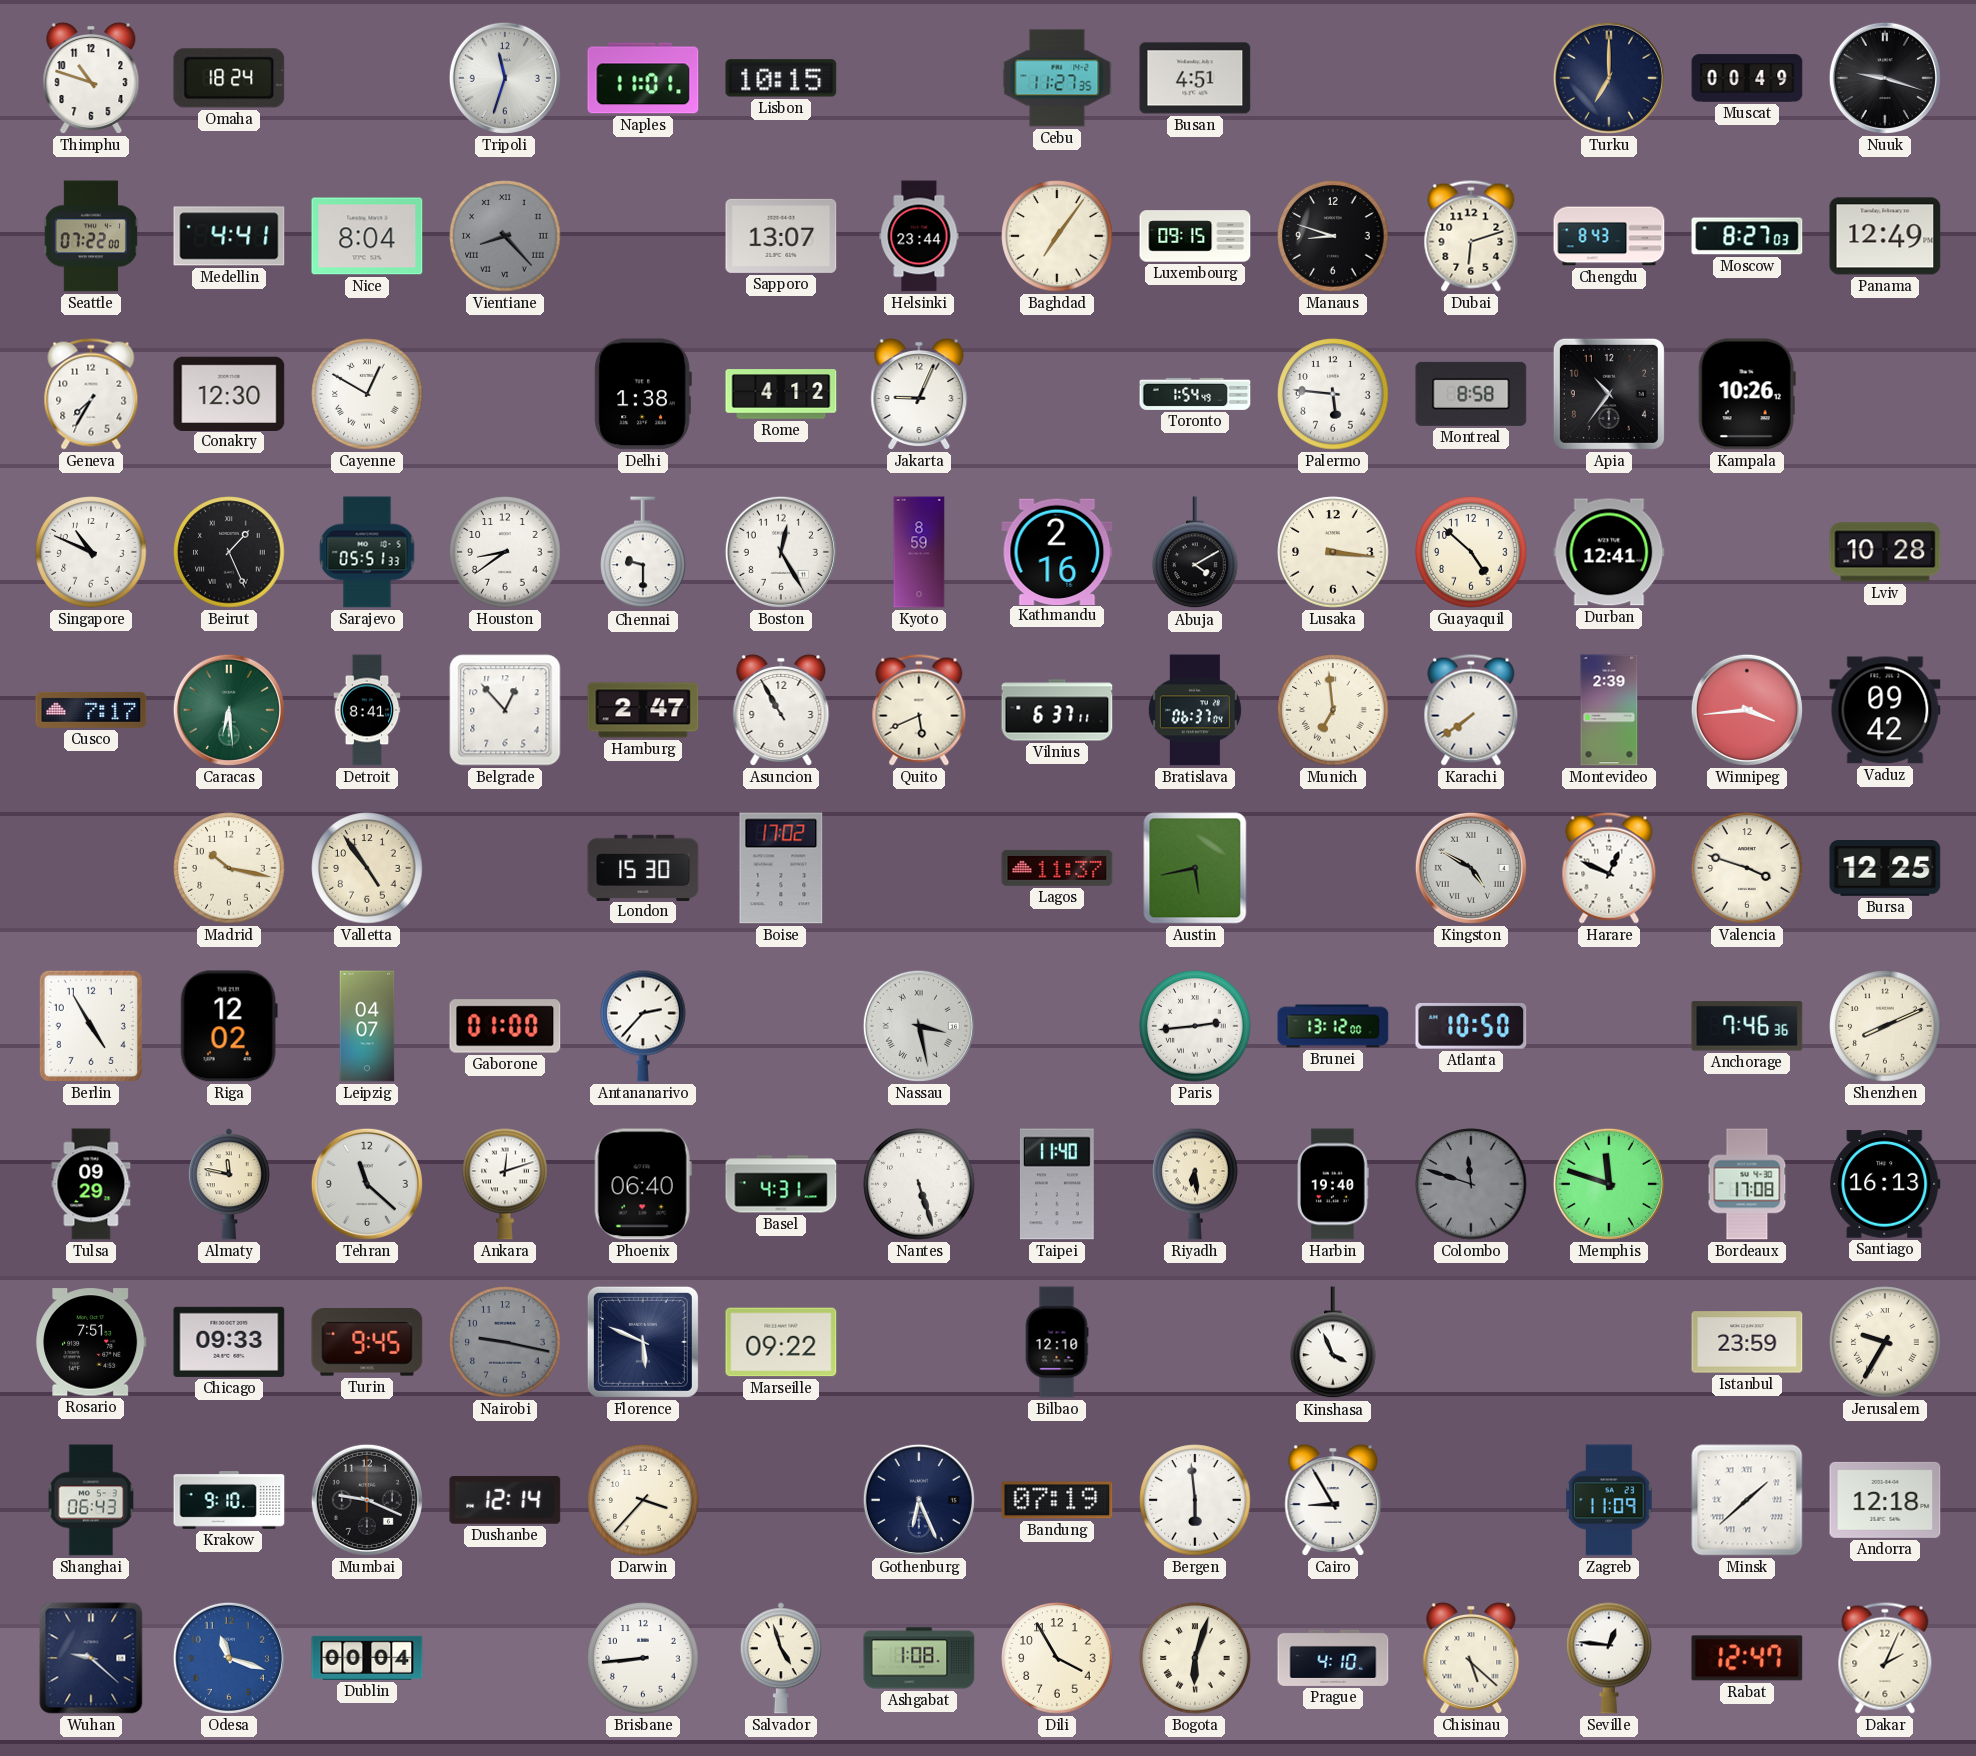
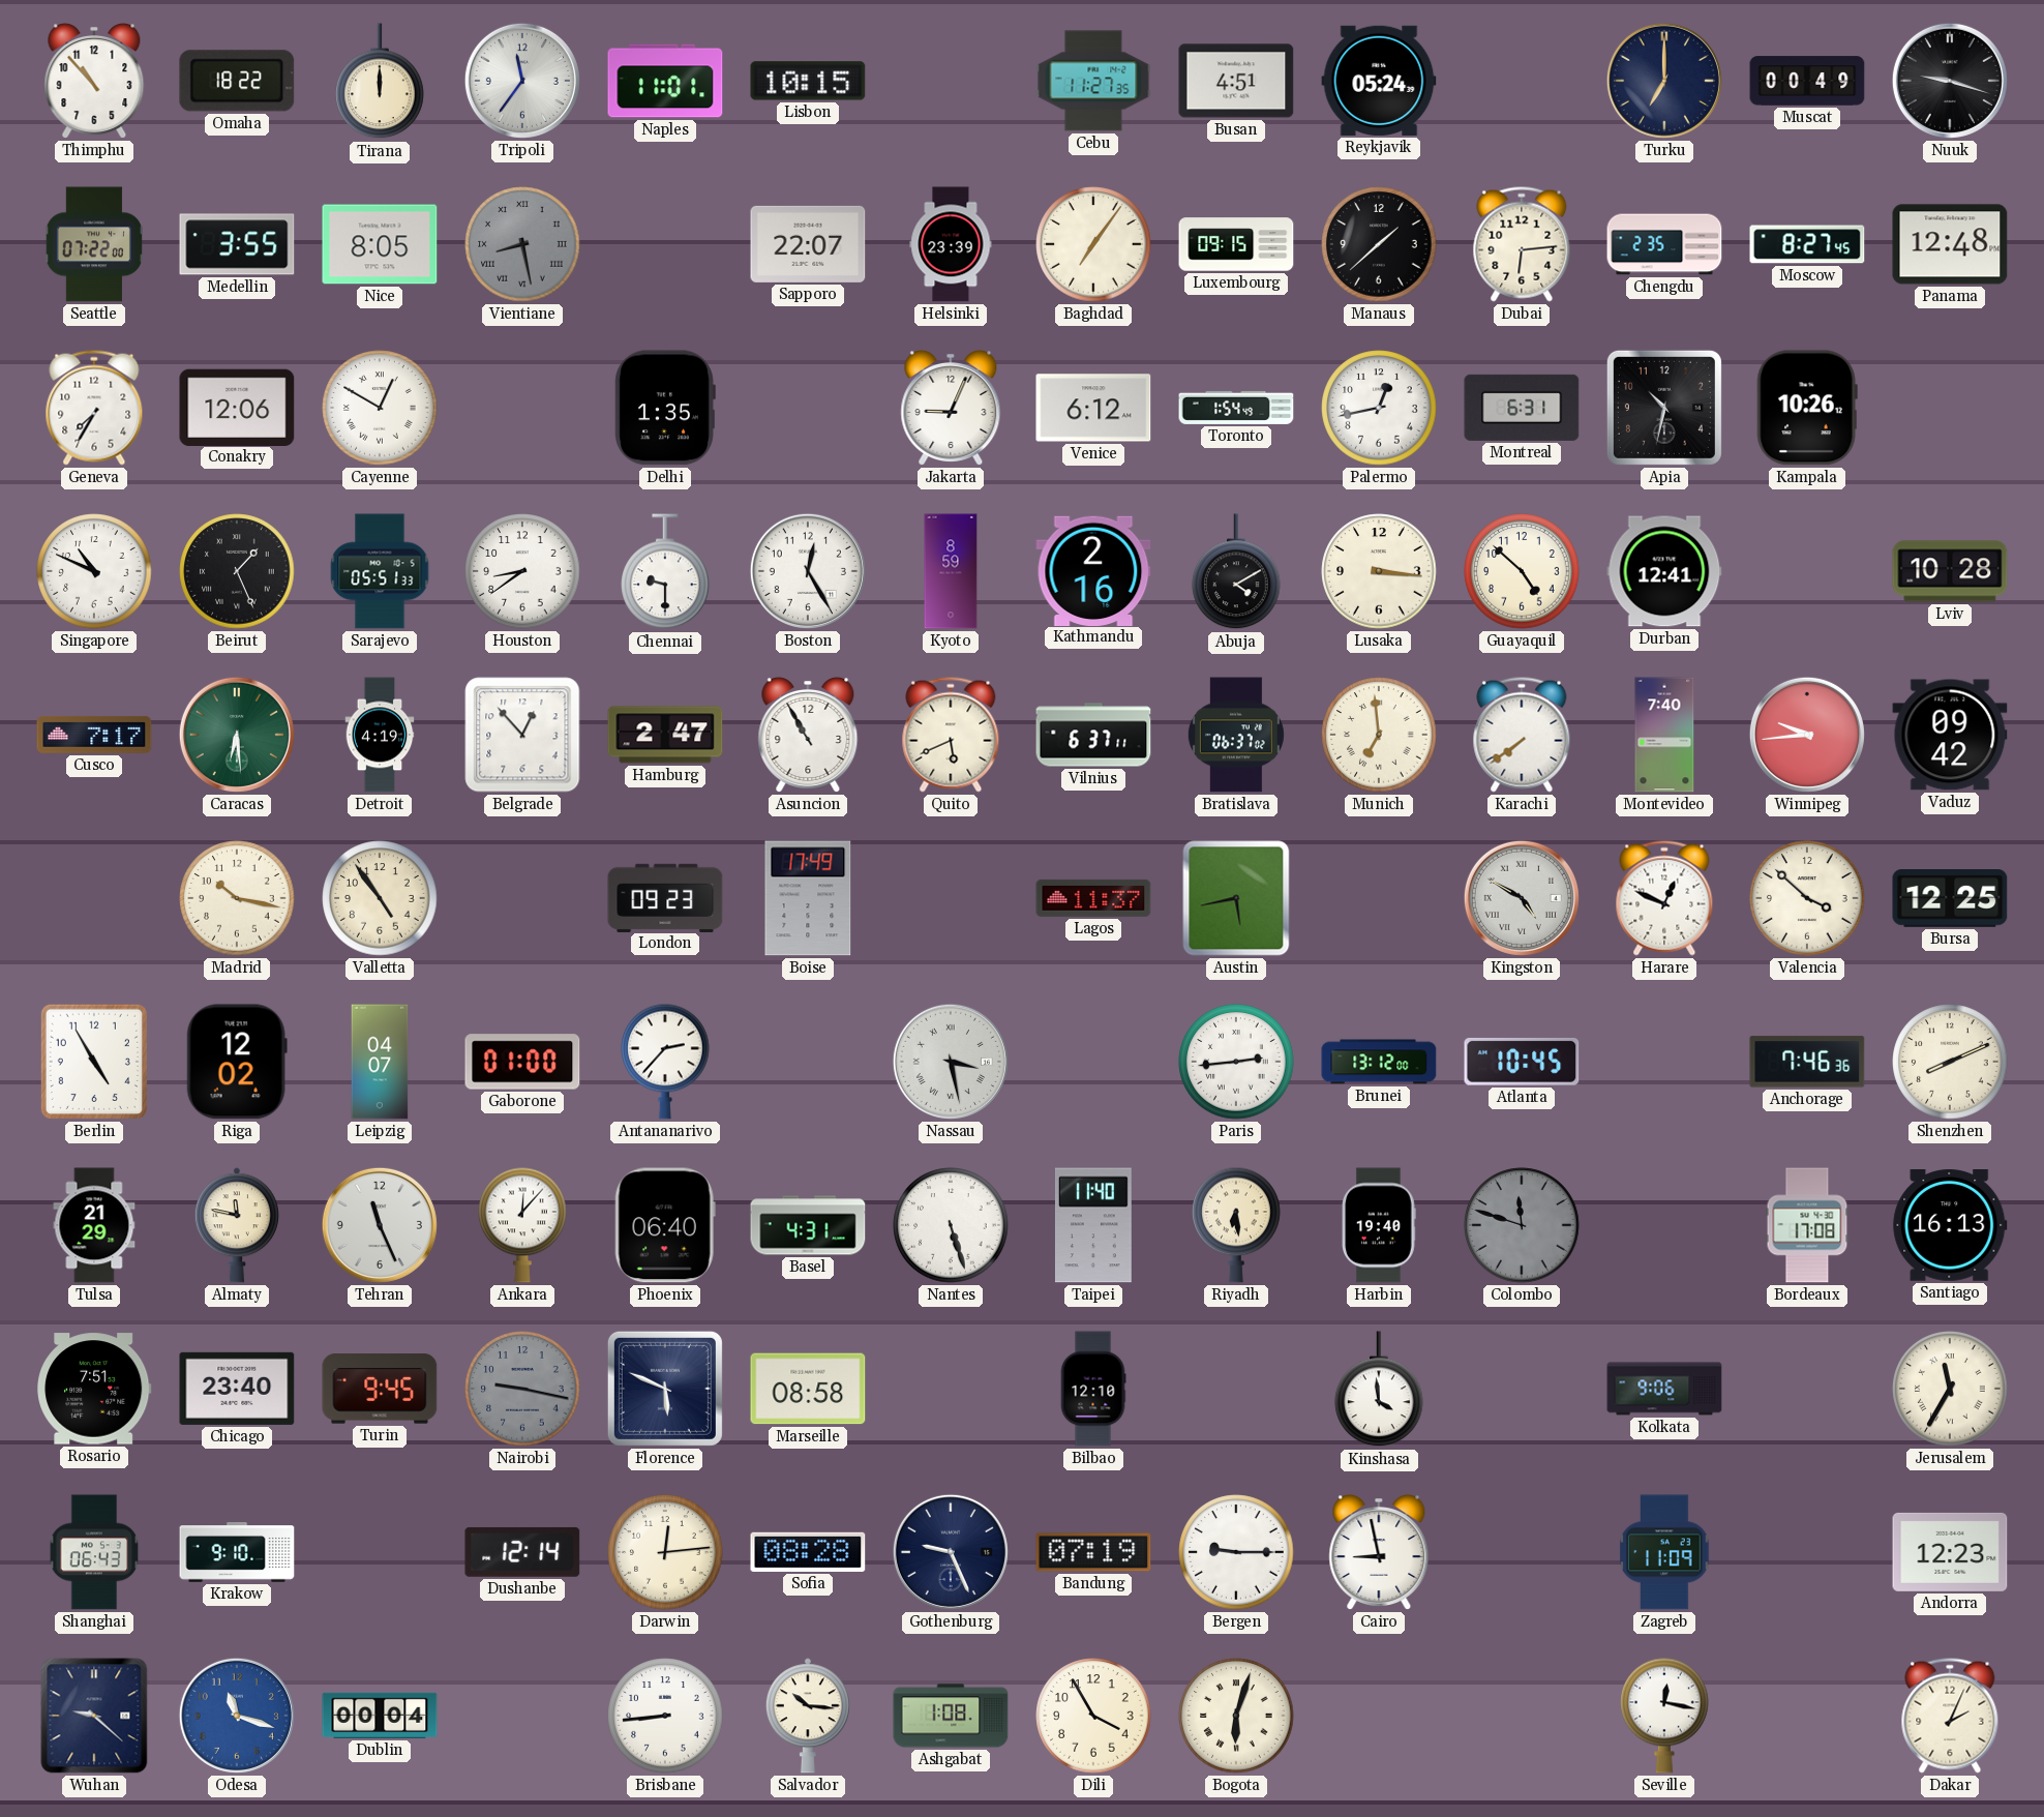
Thimphu: 10:48 -> 10:53
Omaha: 18:24 -> 18:22
Tirana: none -> 12:00
Tripoli: 11:33 -> 11:36
Reykjavik: none -> 05:24
Medellin: 4:41 -> 3:55
Nice: 8:04 -> 8:05
Vientiane: 8:23 -> 8:28
Sapporo: 13:07 -> 22:07
Helsinki: 23:44 -> 23:39
Manaus: 8:48 -> 1:38
Dubai: 6:12 -> 6:14
Chengdu: 8:43 -> 2:35
Moscow: 8:27:03 -> 8:27:45
Panama: 12:49 -> 12:48
Conakry: 12:30 -> 12:06
Delhi: 1:38 -> 1:35
Rome: 4:12 -> none
Venice: none -> 6:12
Palermo: 5:46 -> 12:43
Montreal: 8:58 -> 6:31
Apia: 10:36 -> 10:32
Detroit: 8:41 -> 4:19
Bratislava: 06:37:04 -> 06:37:02
Montevideo: 2:39 -> 7:40
Winnipeg: 3:44 -> 9:44
London: 15:30 -> 09:23
Boise: 17:02 -> 17:49
Valencia: 3:48 -> 3:52
Atlanta: 10:50 -> 10:45
Tulsa: 09:29 -> 21:29
Tehran: 11:22 -> 11:26
Ankara: 12:12 -> 12:07
Memphis: 11:48 -> none
Chicago: 09:33 -> 23:40
Marseille: 09:22 -> 08:58
Kinshasa: 3:56 -> 3:59
Kolkata: none -> 9:06
Istanbul: 23:59 -> none
Jerusalem: 9:35 -> 11:35
Mumbai: 9:19 -> none
Darwin: 3:37 -> 12:14
Sofia: none -> 08:28
Gothenburg: 6:26 -> 9:26
Bergen: 5:59 -> 9:15
Cairo: 8:55 -> 8:58
Minsk: 1:38 -> none
Andorra: 12:18 -> 12:23
Salvador: 4:57 -> 10:16
Prague: 4:10 -> none
Chisinau: 5:22 -> none
Seville: 12:46 -> 12:17
Rabat: 12:47 -> none
